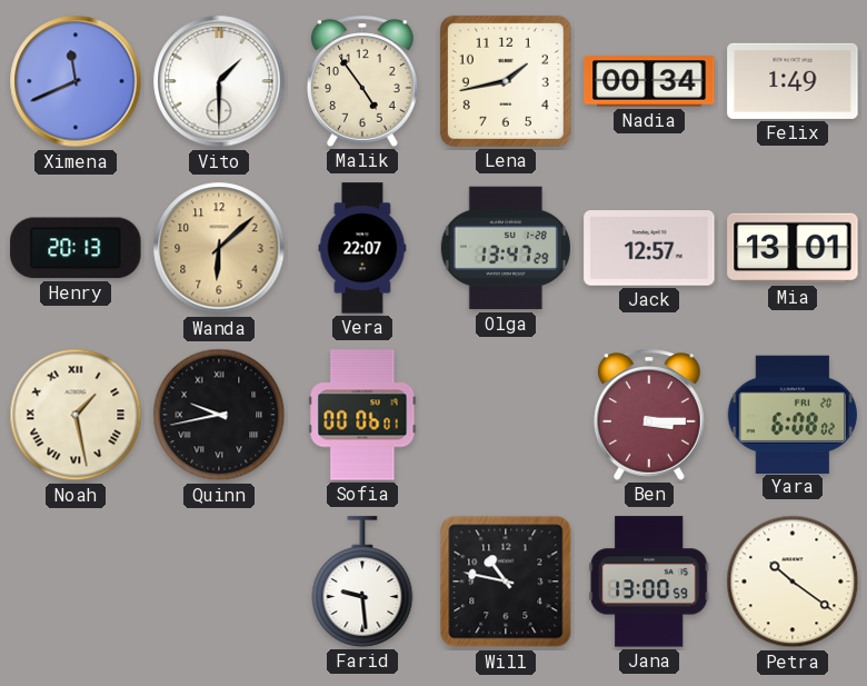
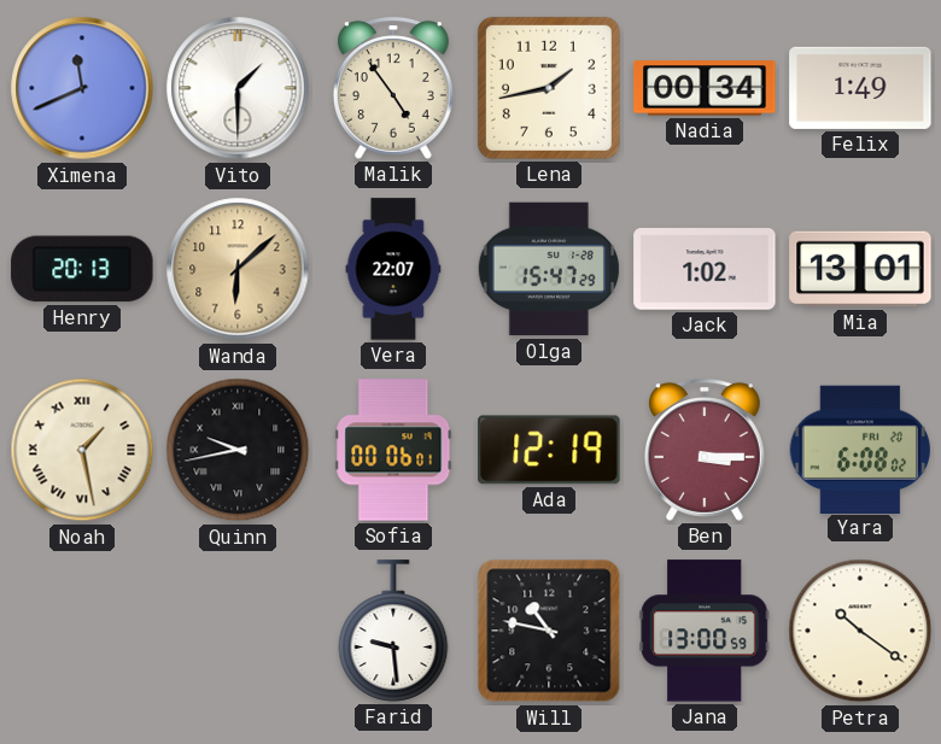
Olga: 13:47 -> 15:47
Jack: 12:57 -> 1:02
Ada: none -> 12:19
